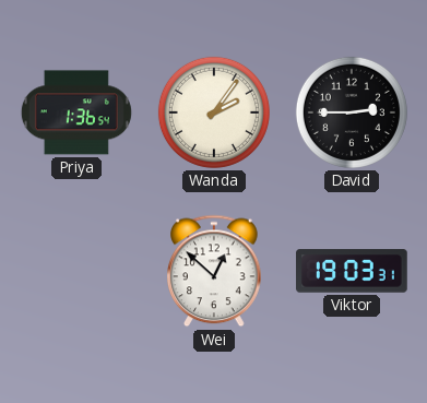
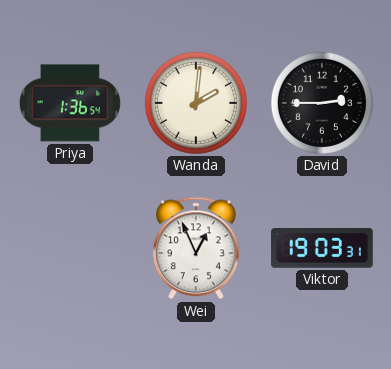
Wanda: 2:06 -> 2:01
Wei: 12:52 -> 12:56
